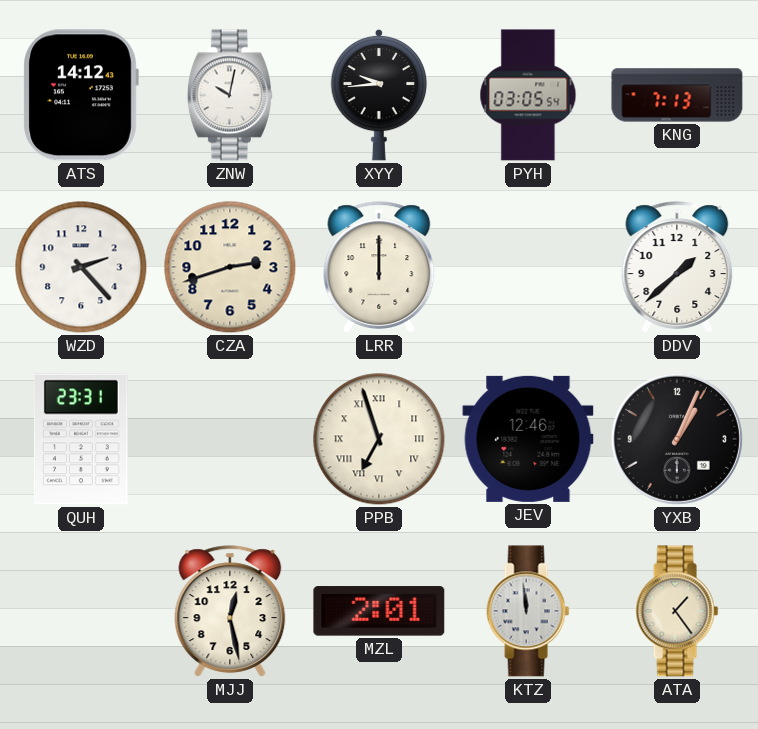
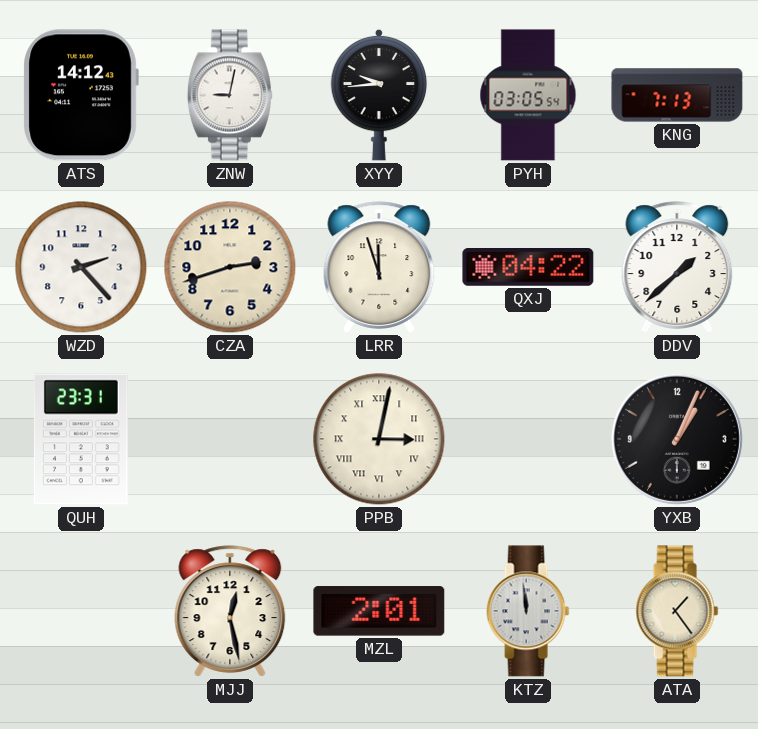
ZNW: 10:02 -> 9:02
LRR: 12:00 -> 11:57
QXJ: none -> 04:22
PPB: 6:57 -> 3:02
JEV: 12:46 -> none
